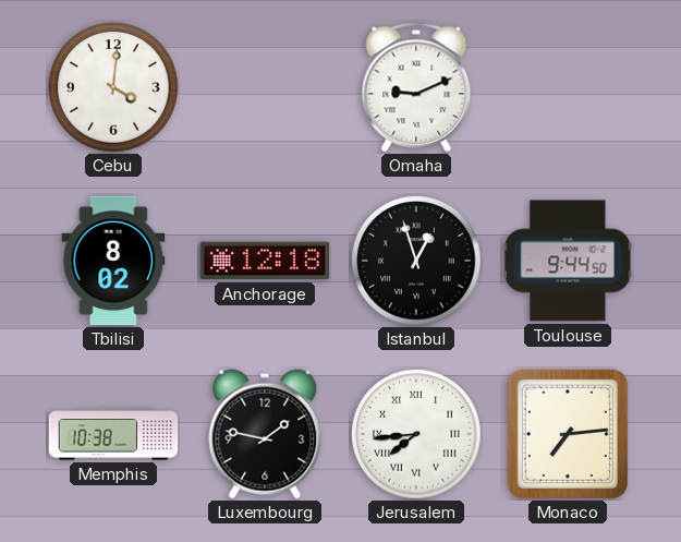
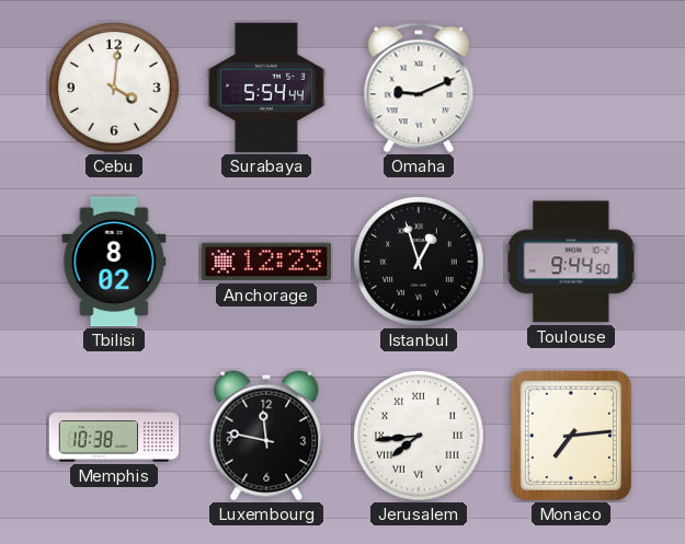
Surabaya: none -> 5:54
Anchorage: 12:18 -> 12:23
Luxembourg: 1:47 -> 11:47
